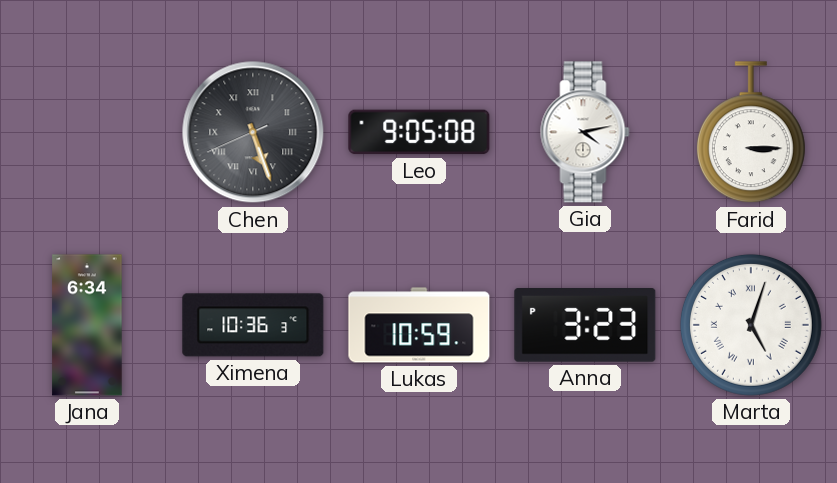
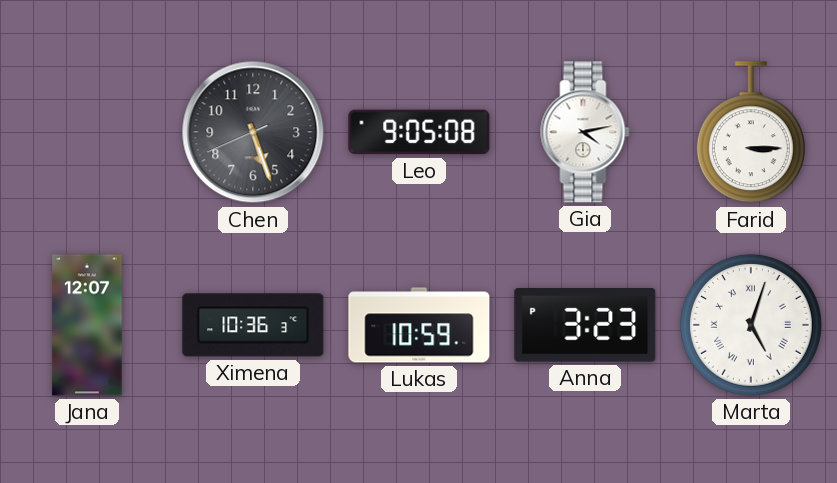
Chen numerals: Roman -> Arabic
Jana: 6:34 -> 12:07
